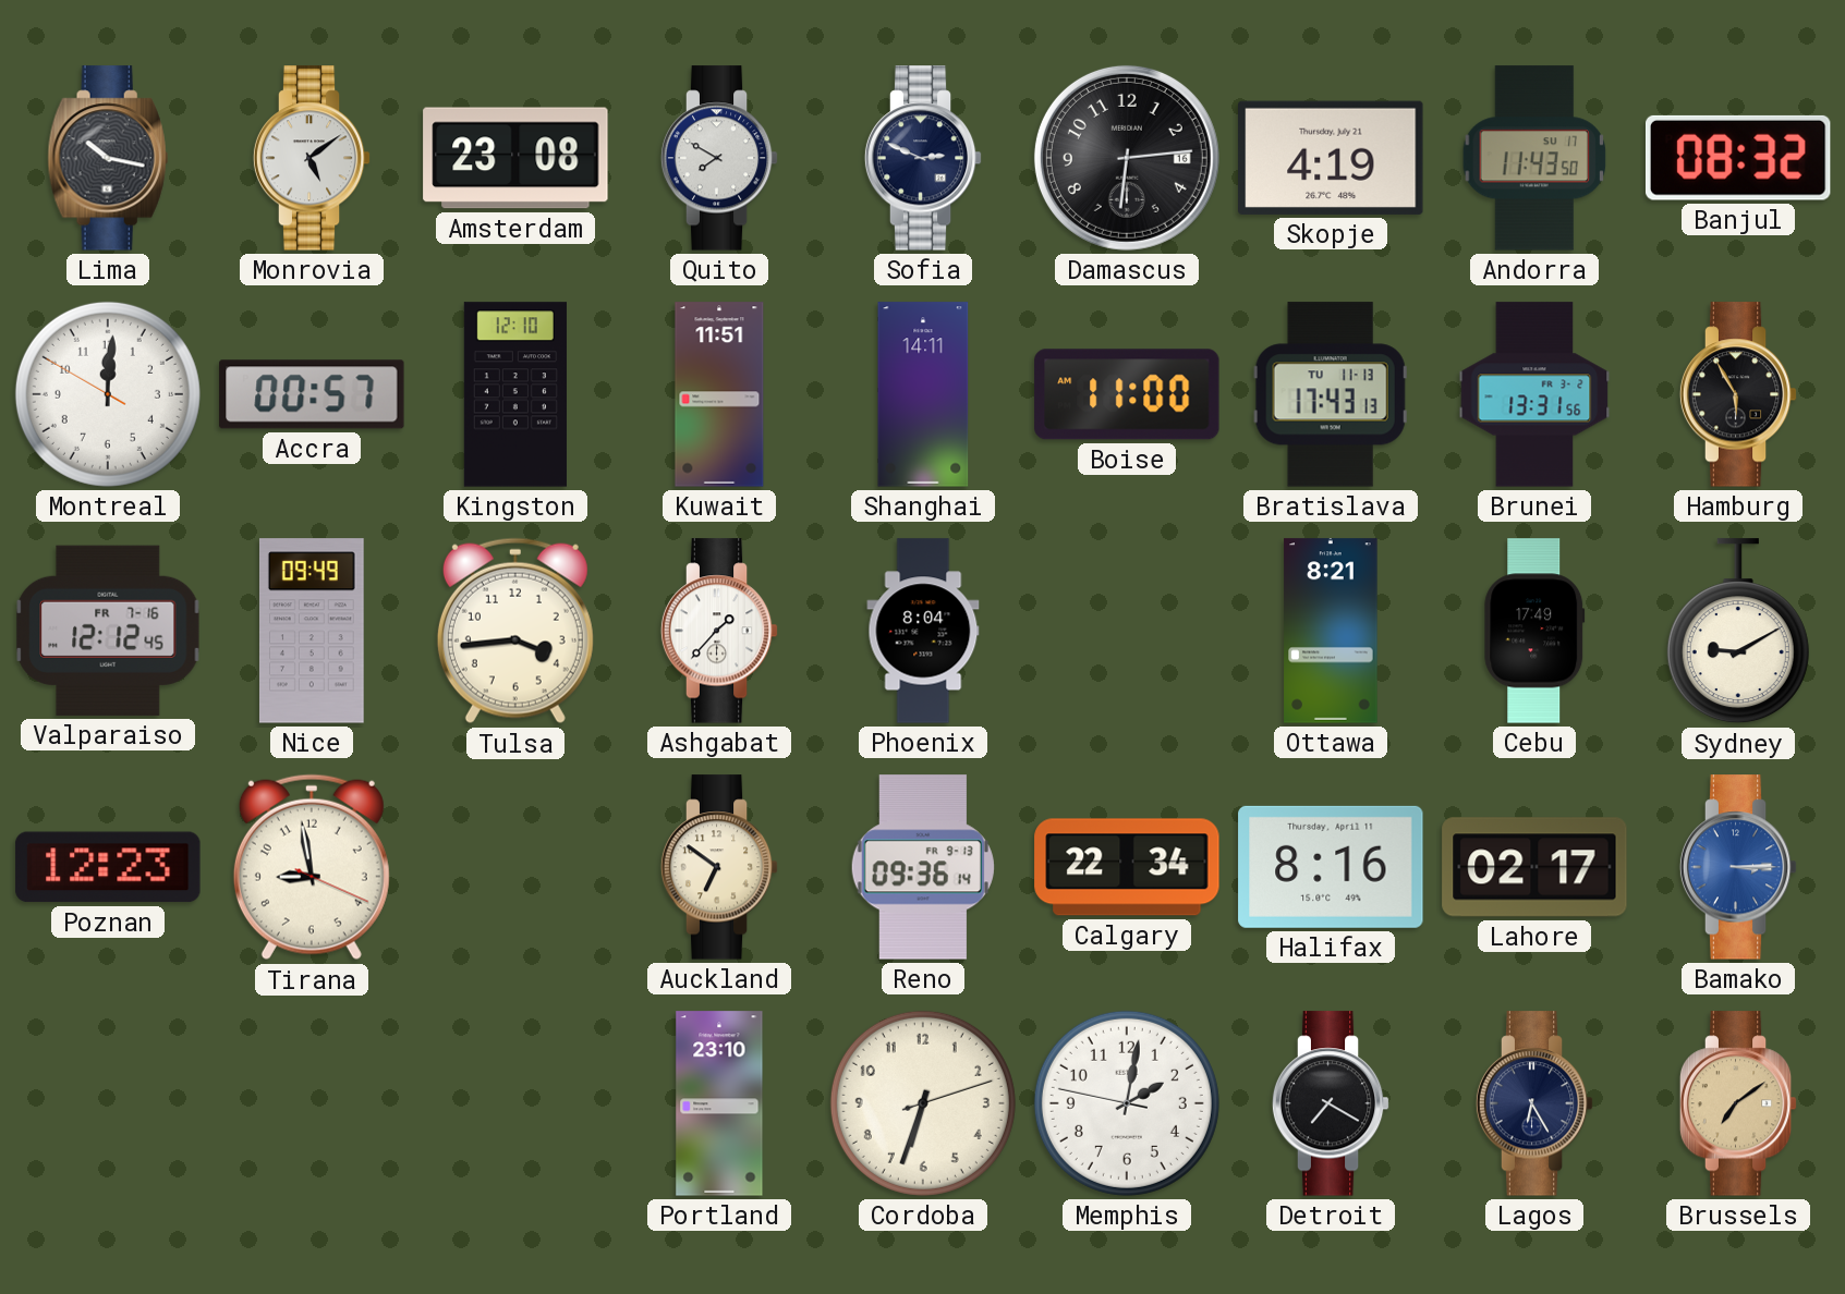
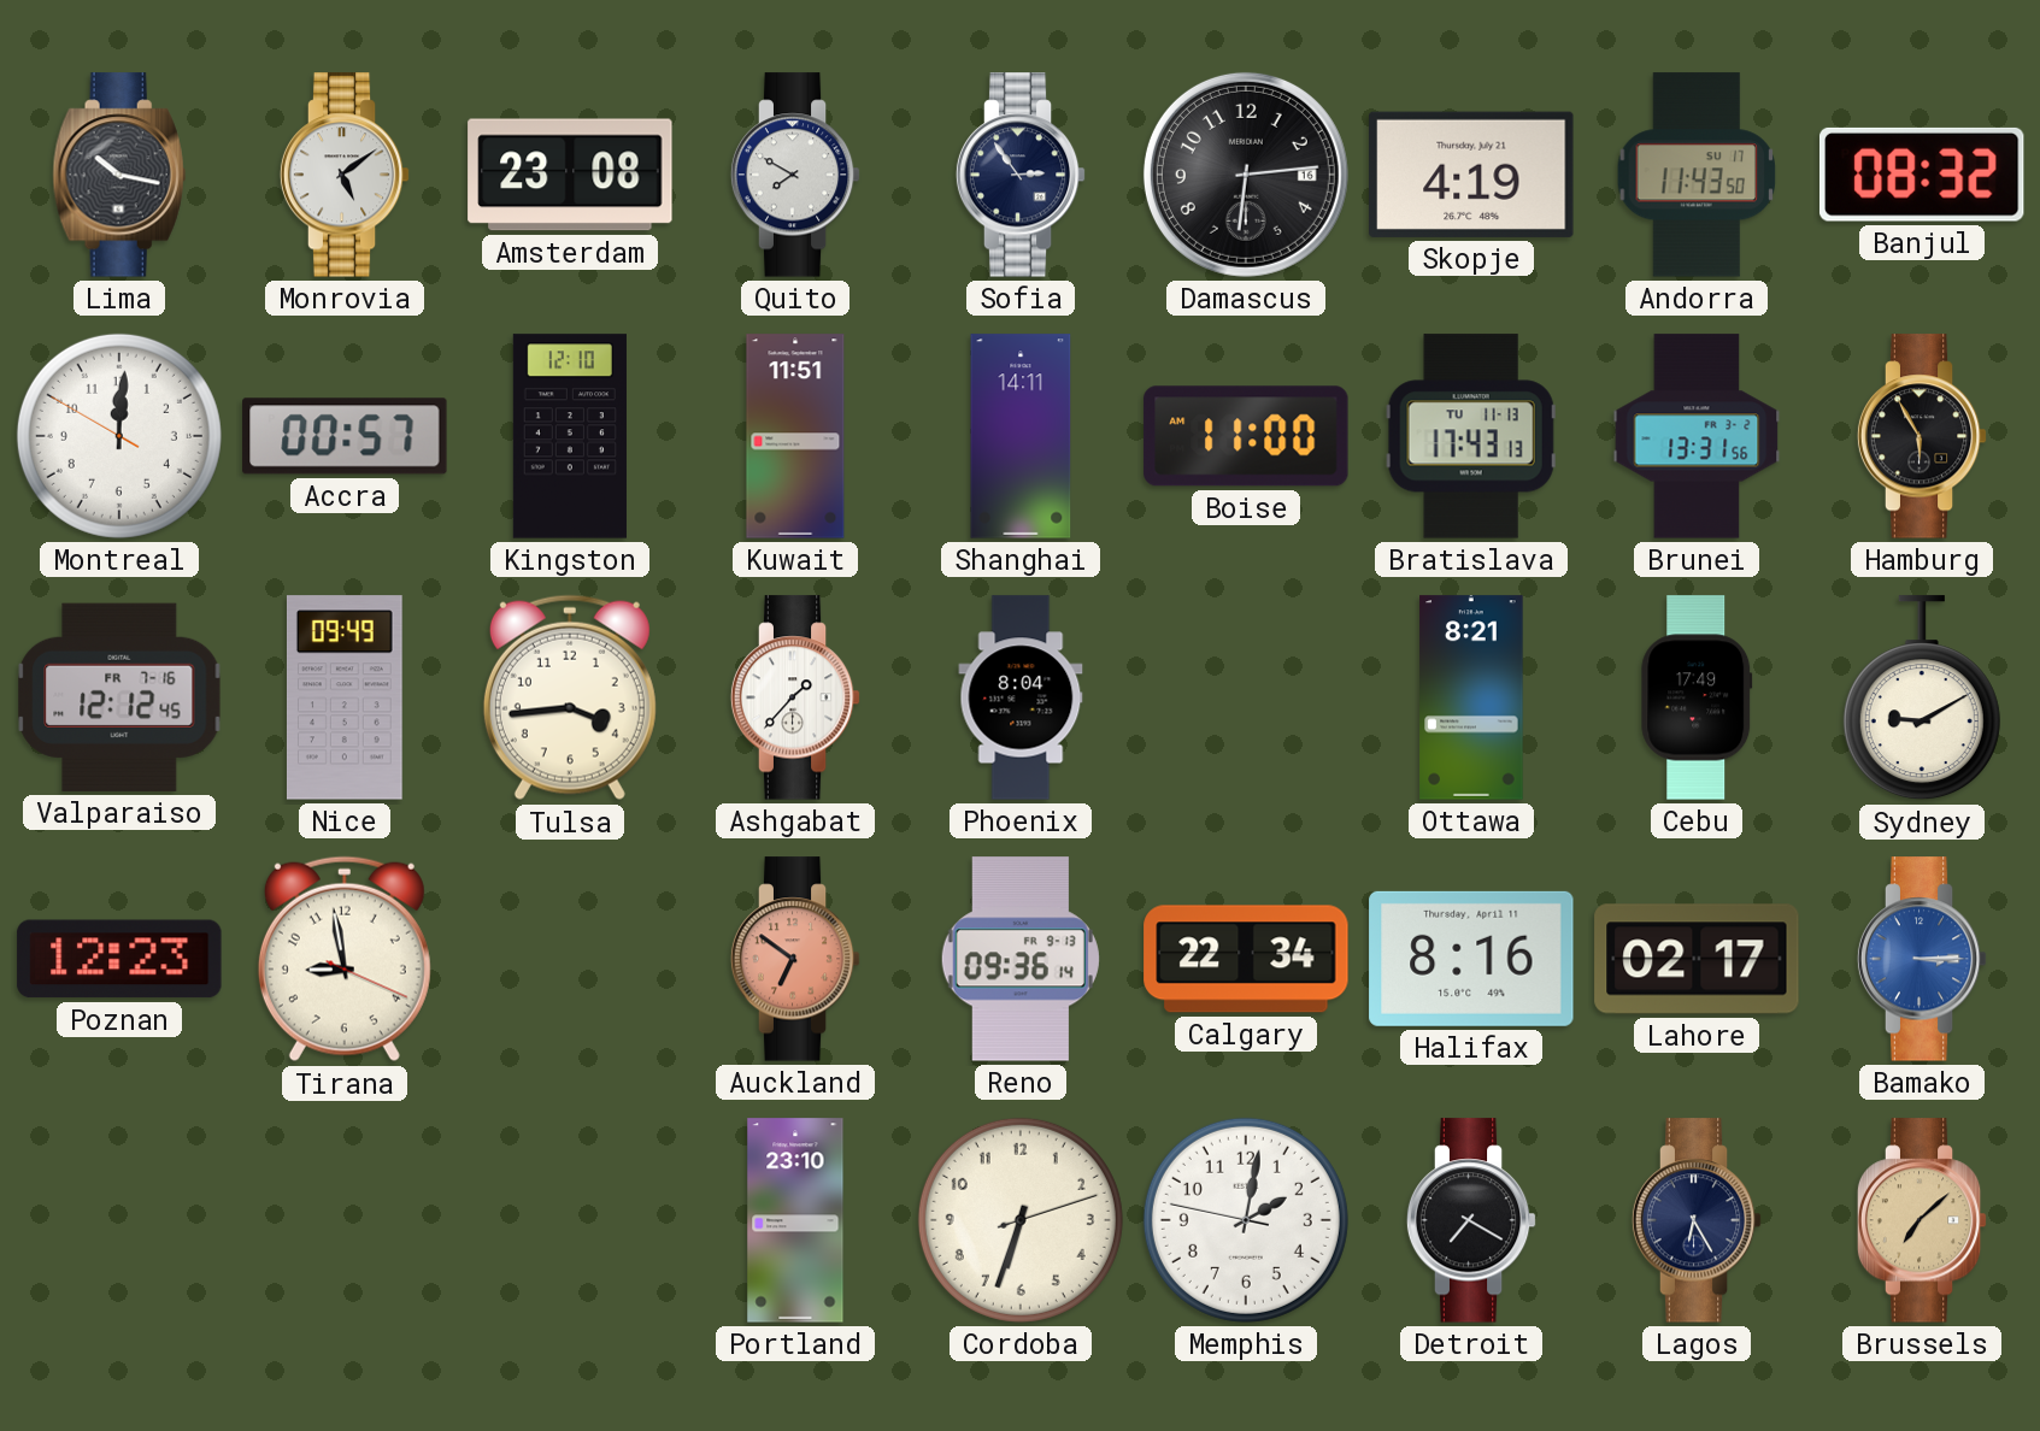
Sofia: 2:49 -> 2:54
Auckland dial: cream -> salmon
Brussels: 7:09 -> 7:08
